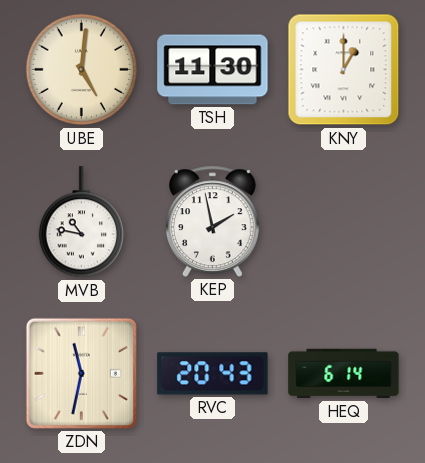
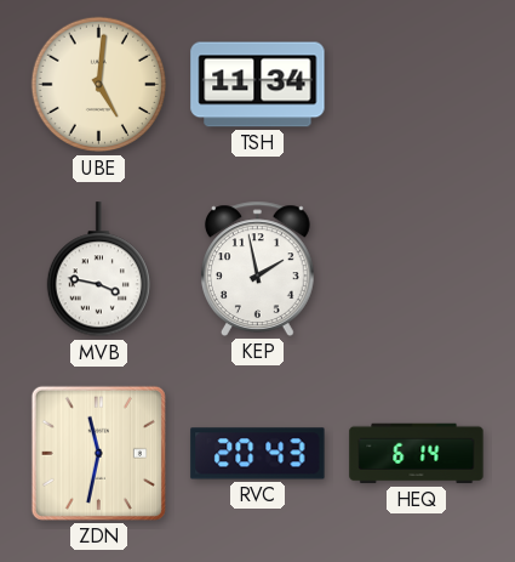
TSH: 11:30 -> 11:34
KNY: 1:00 -> none
MVB: 10:47 -> 3:47
